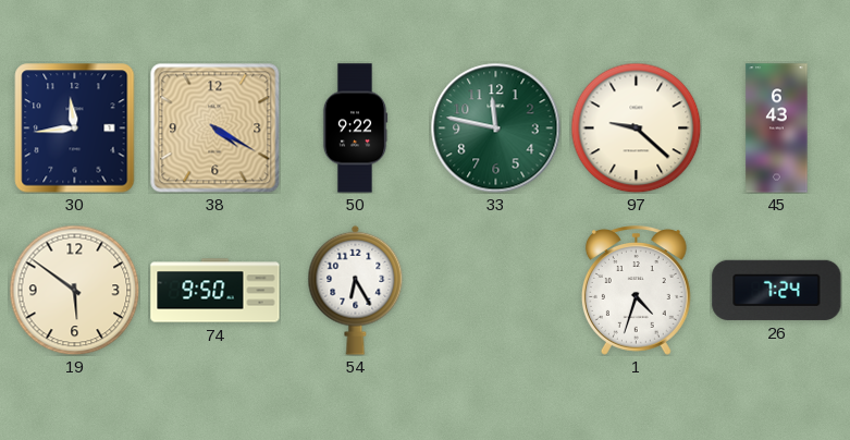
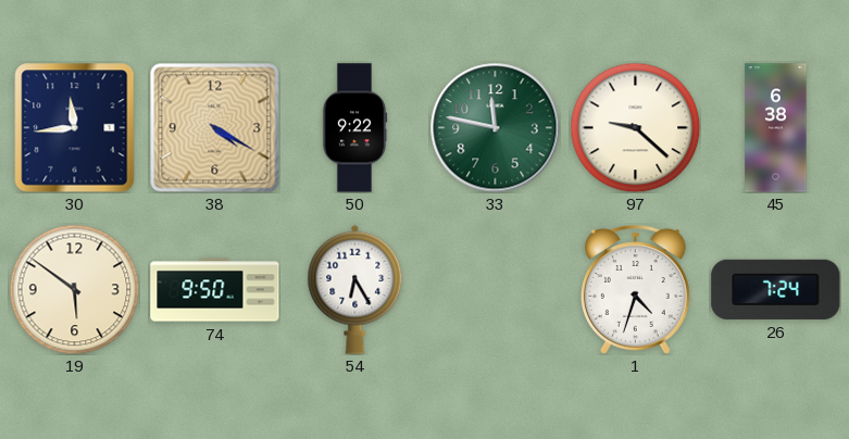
45: 6:43 -> 6:38
